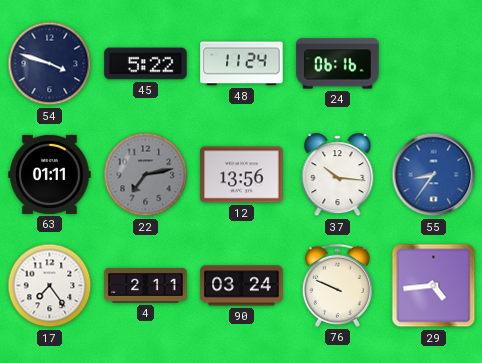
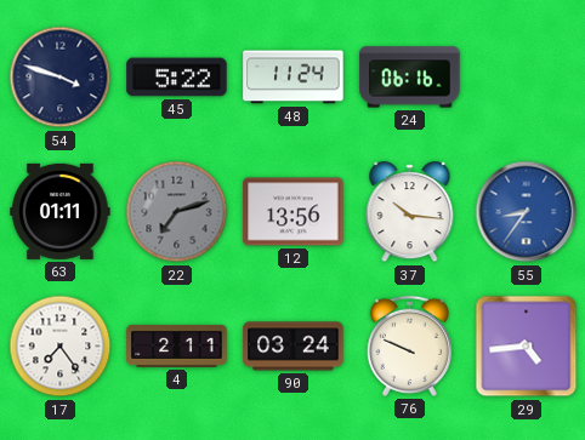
22: 7:13 -> 7:12
